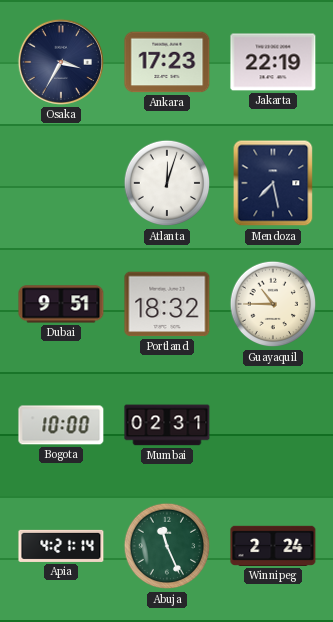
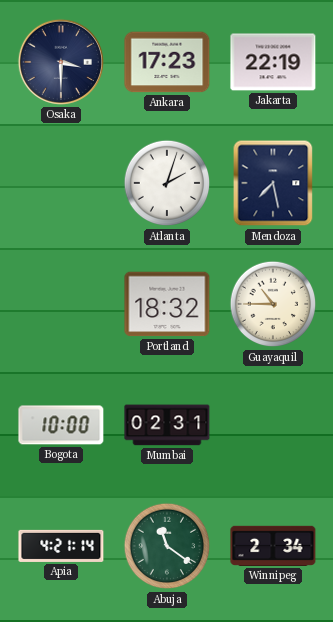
Osaka: 3:35 -> 3:30
Atlanta: 12:03 -> 2:03
Dubai: 9:51 -> none
Abuja: 11:26 -> 11:21
Winnipeg: 2:24 -> 2:34
